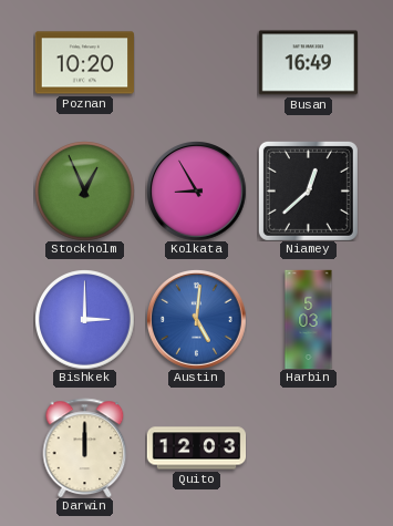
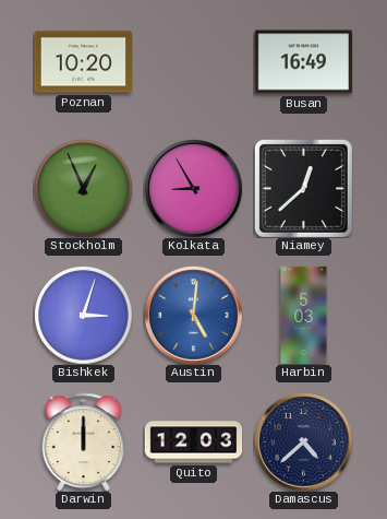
Bishkek: 3:00 -> 3:03
Damascus: none -> 4:38
